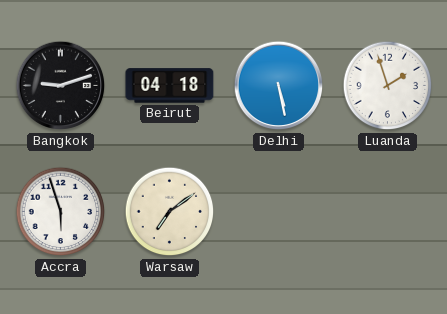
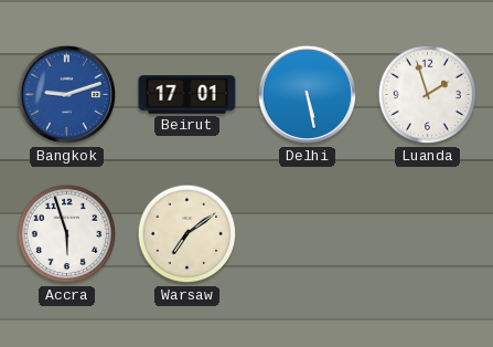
Bangkok dial: black -> blue
Beirut: 04:18 -> 17:01
